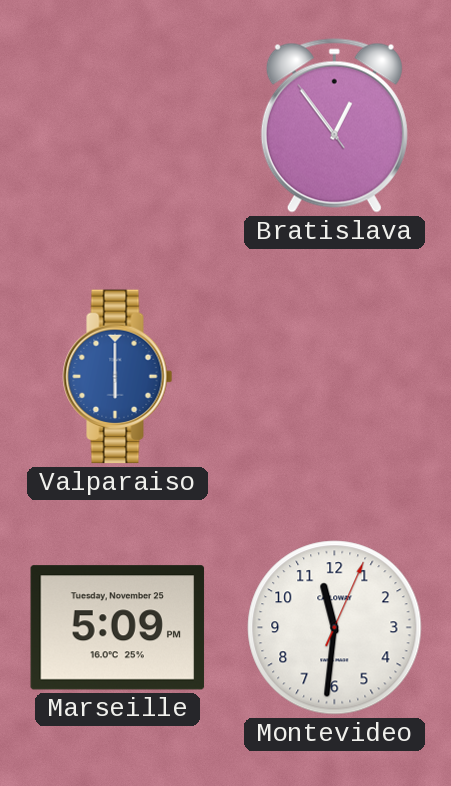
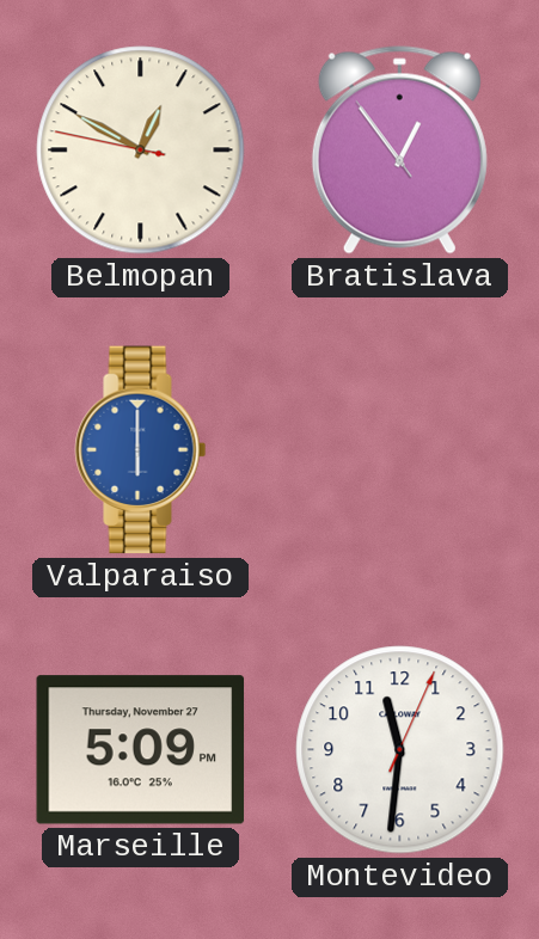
Belmopan: none -> 12:49
Marseille date: Tuesday, November 25 -> Thursday, November 27
